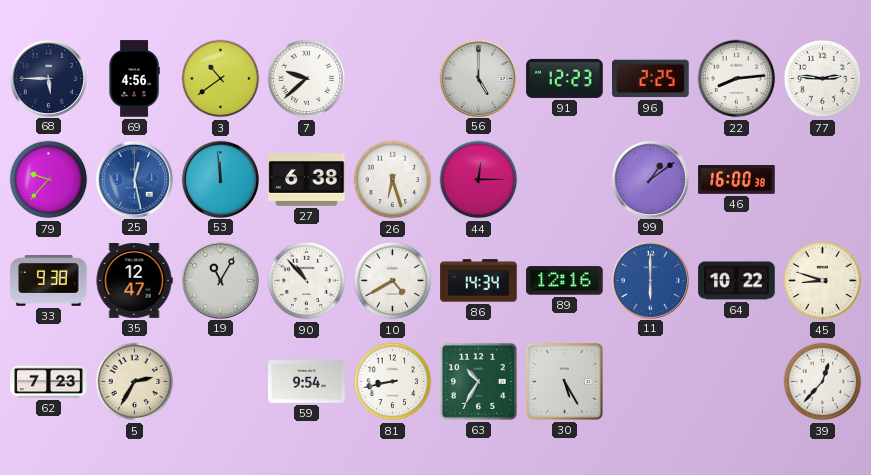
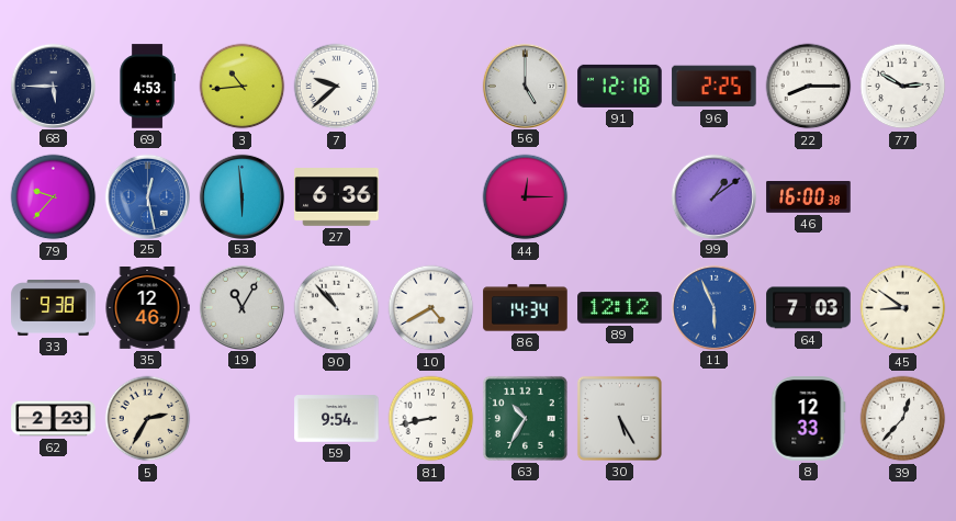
69: 4:56 -> 4:53
3: 10:39 -> 10:44
91: 12:23 -> 12:18
22: 8:14 -> 8:15
77: 2:46 -> 2:50
53: 11:59 -> 5:59
27: 6:38 -> 6:36
26: 6:27 -> none
35: 12:47 -> 12:46
89: 12:16 -> 12:12
11: 6:00 -> 5:56
64: 10:22 -> 7:03
45: 8:48 -> 8:51
62: 7:23 -> 2:23
8: none -> 12:33
